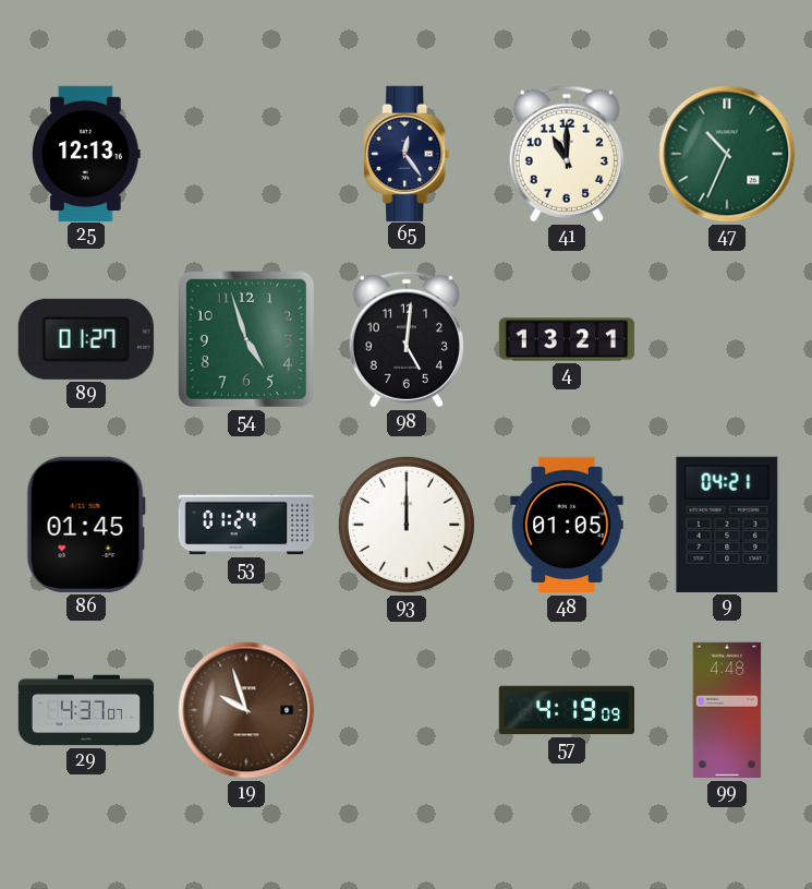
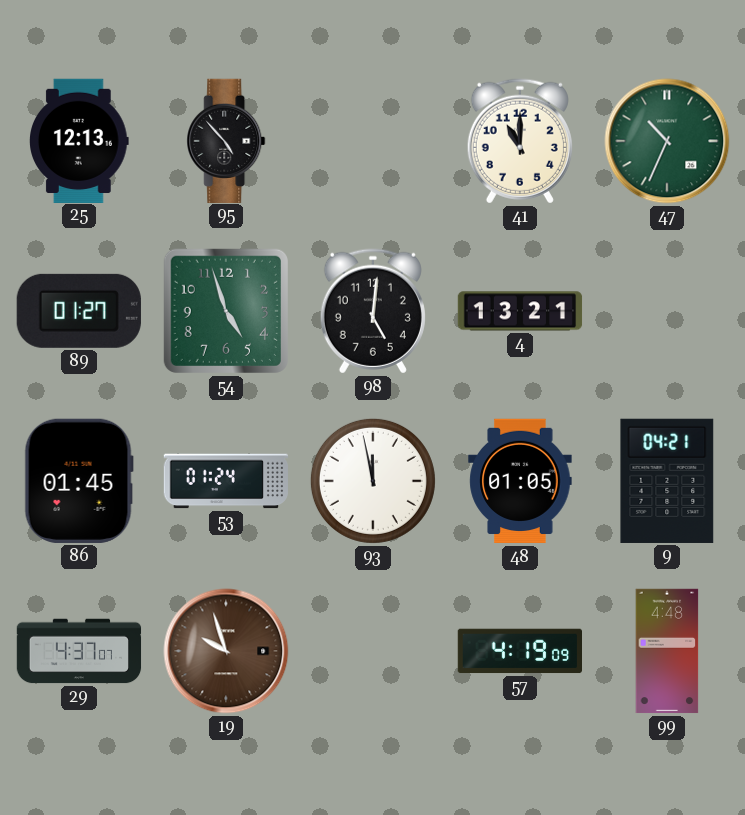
95: none -> 4:53
65: 12:24 -> none
93: 12:00 -> 11:58
